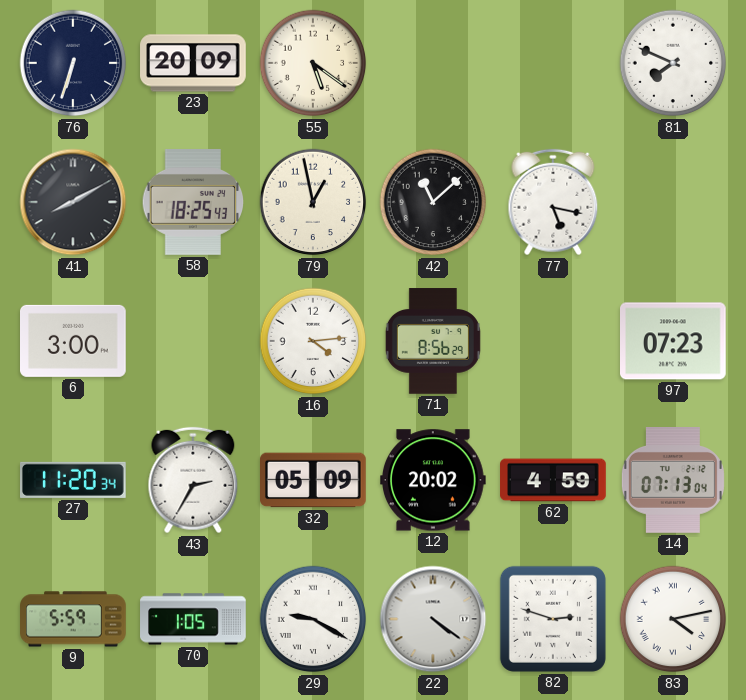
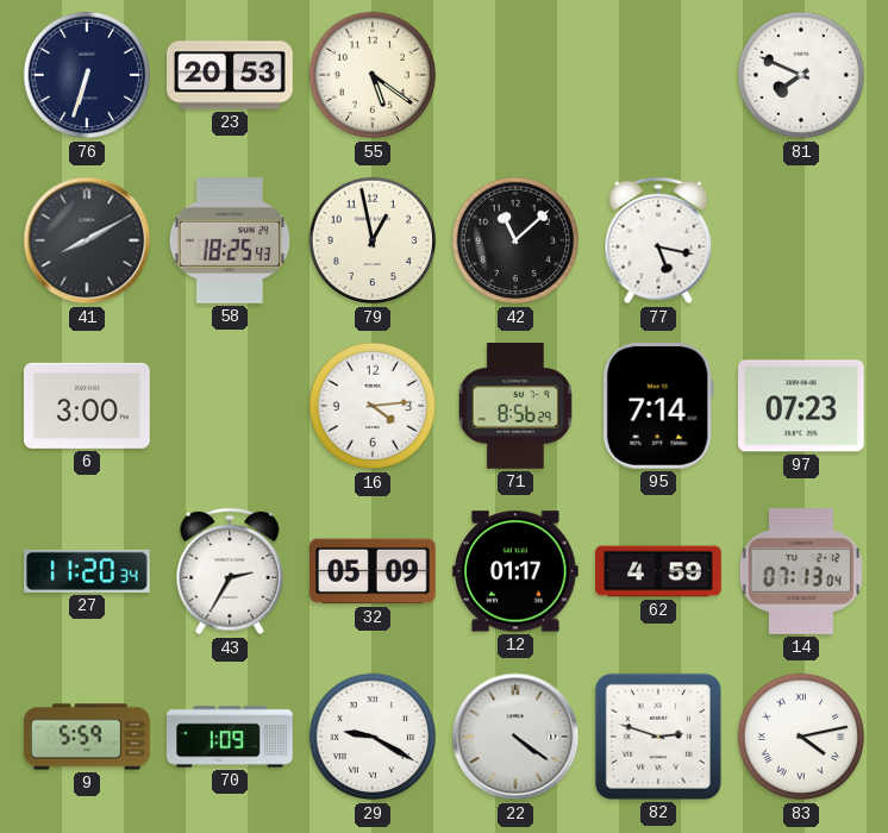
23: 20:09 -> 20:53
95: none -> 7:14
12: 20:02 -> 01:17
70: 1:05 -> 1:09
